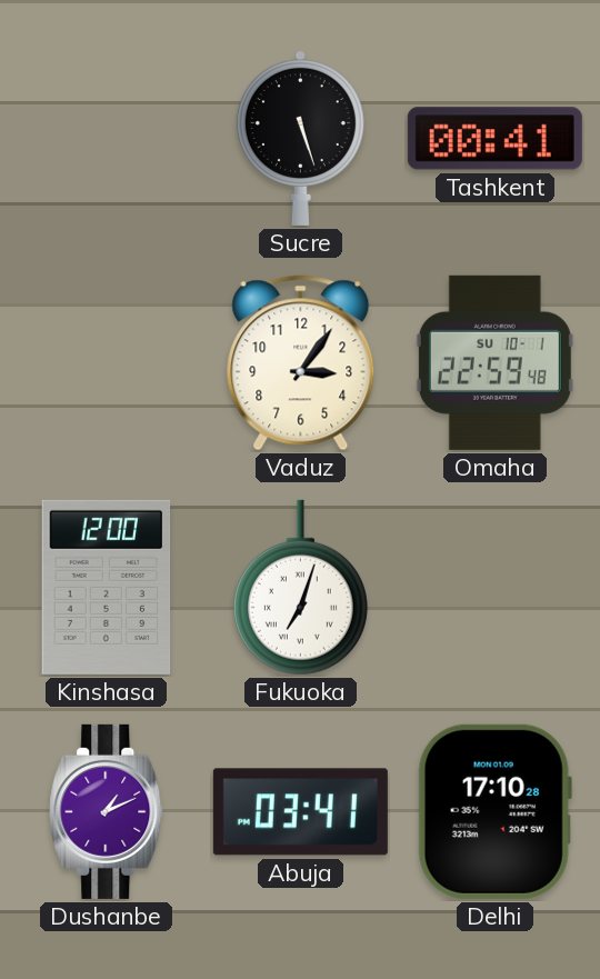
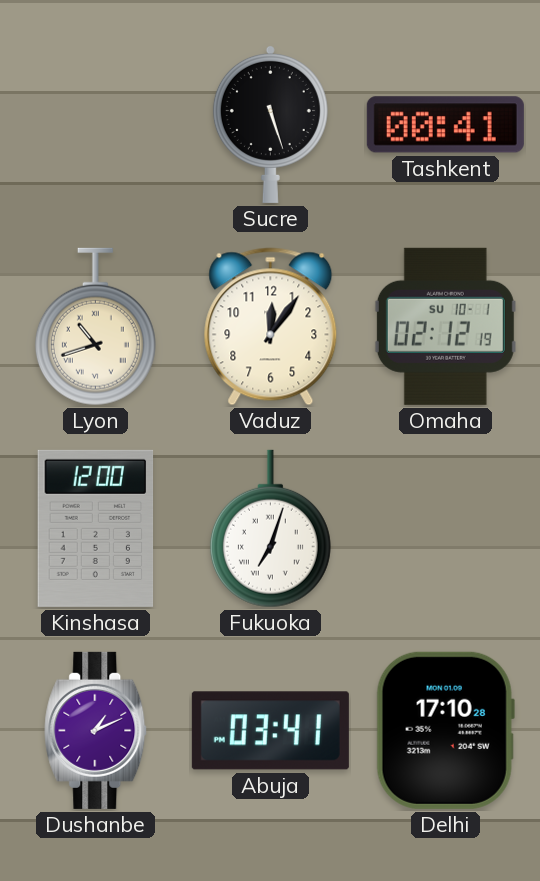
Lyon: none -> 10:42
Vaduz: 3:06 -> 12:06
Omaha: 22:59 -> 02:12
